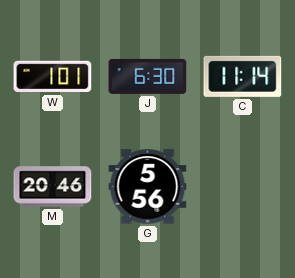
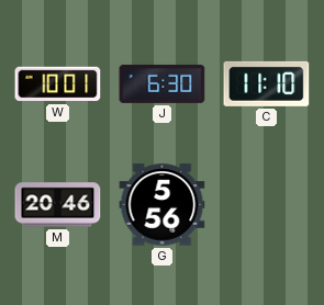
W: 1:01 -> 10:01
C: 11:14 -> 11:10
